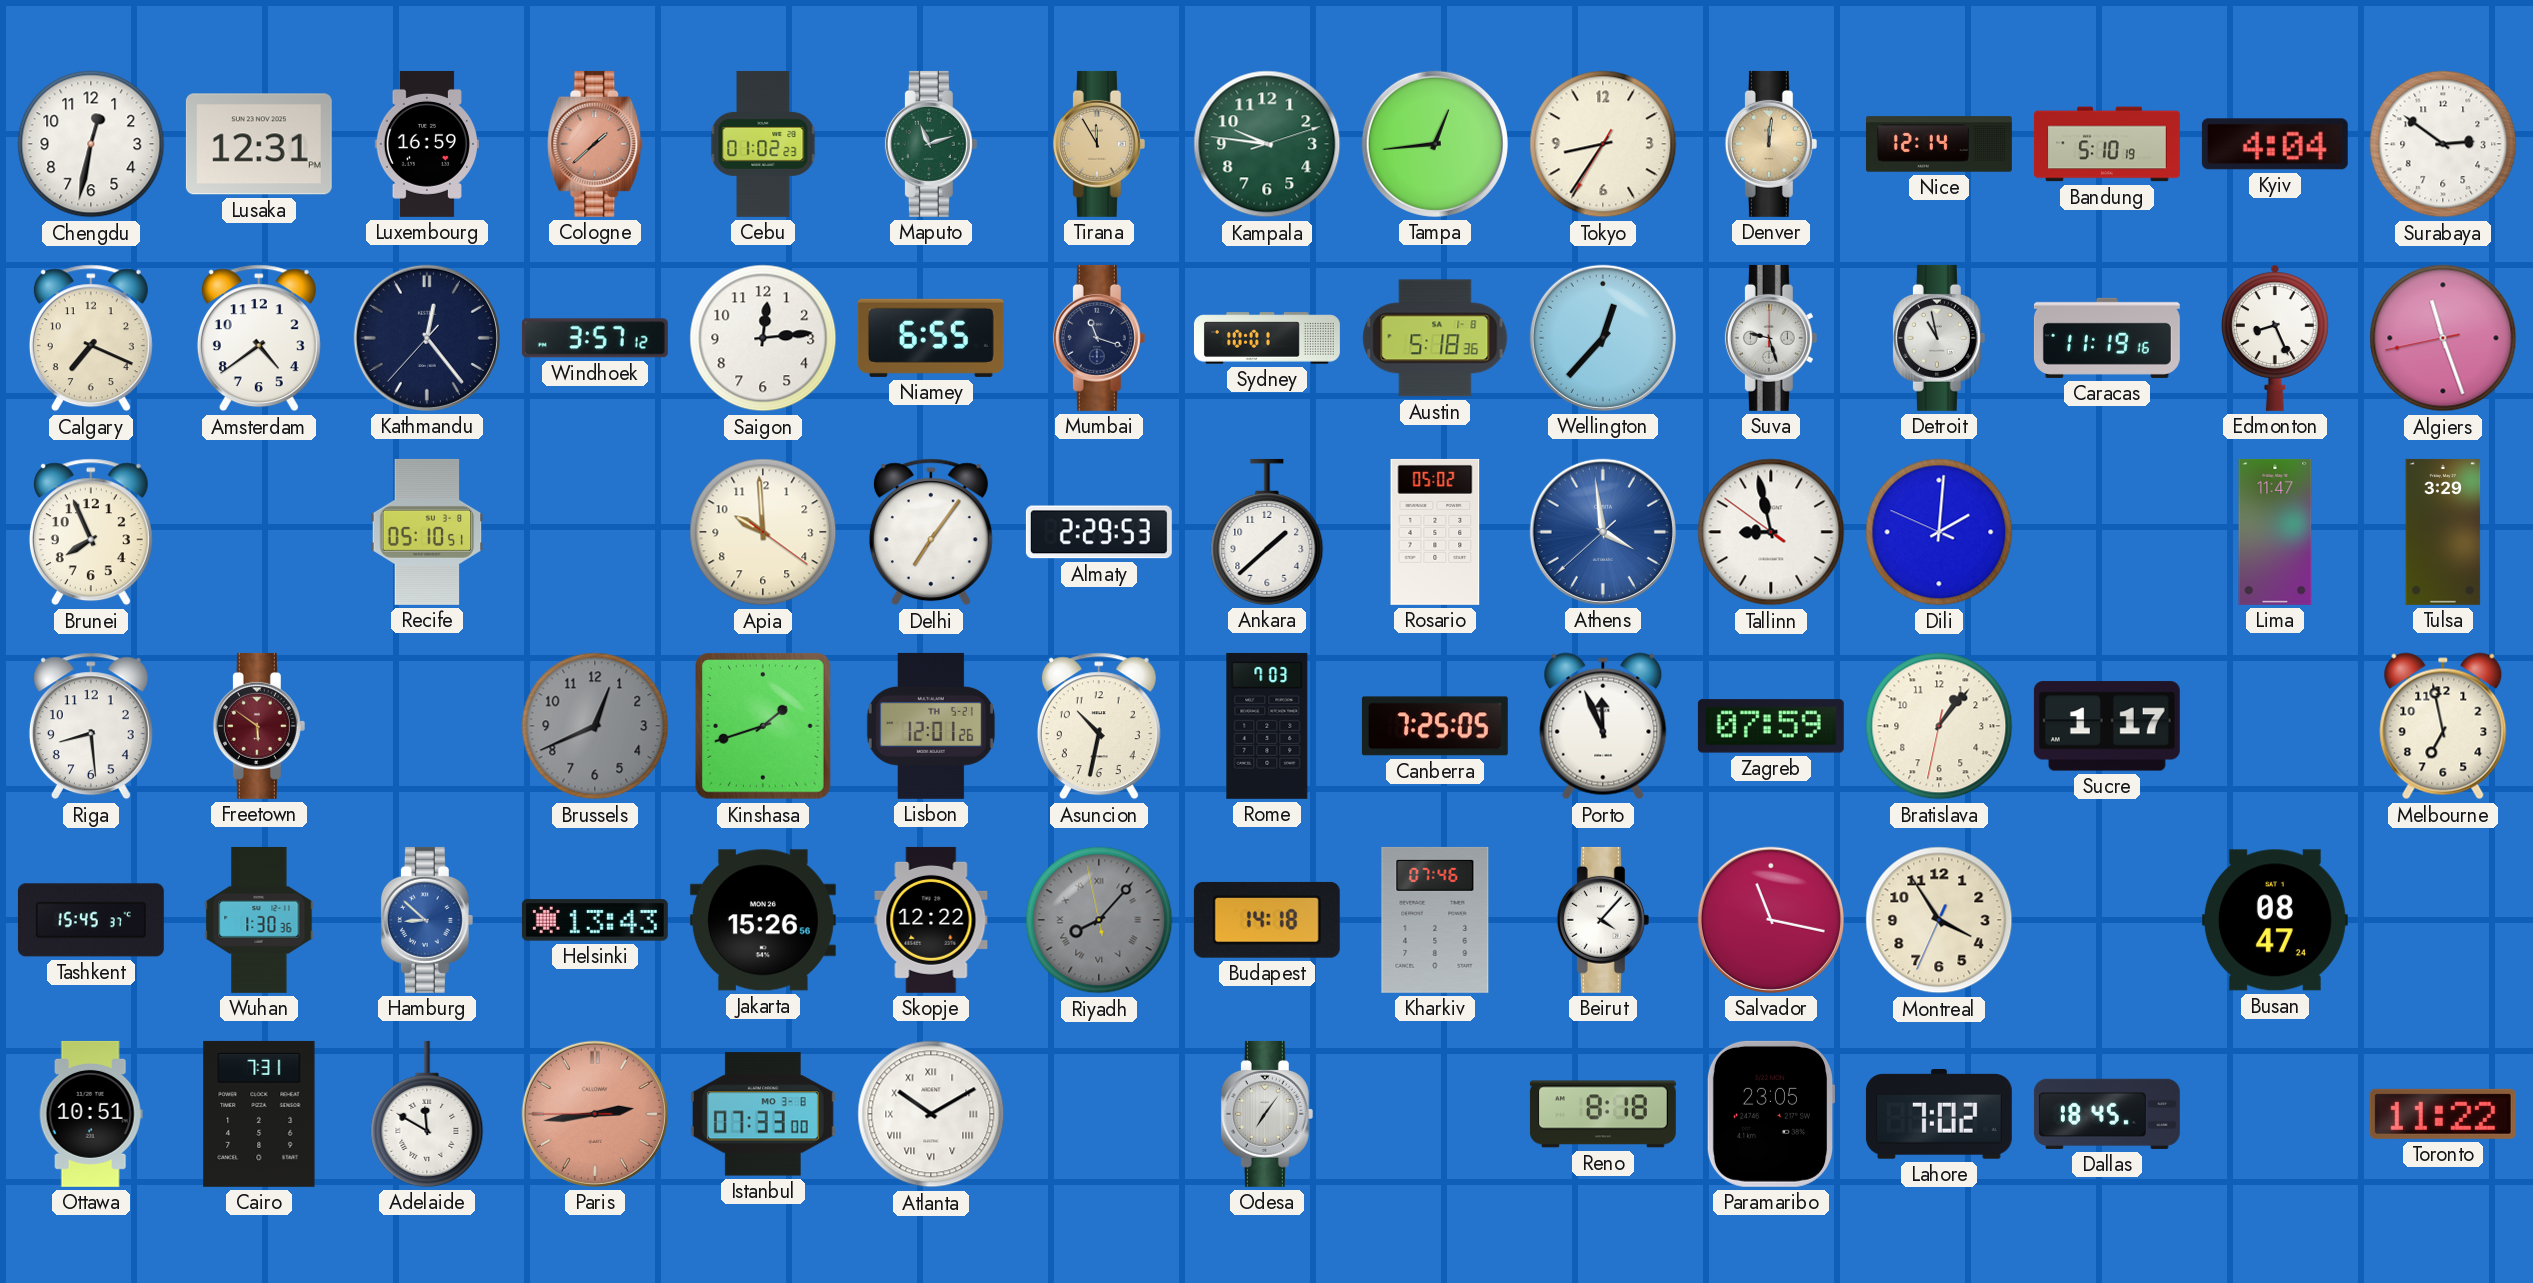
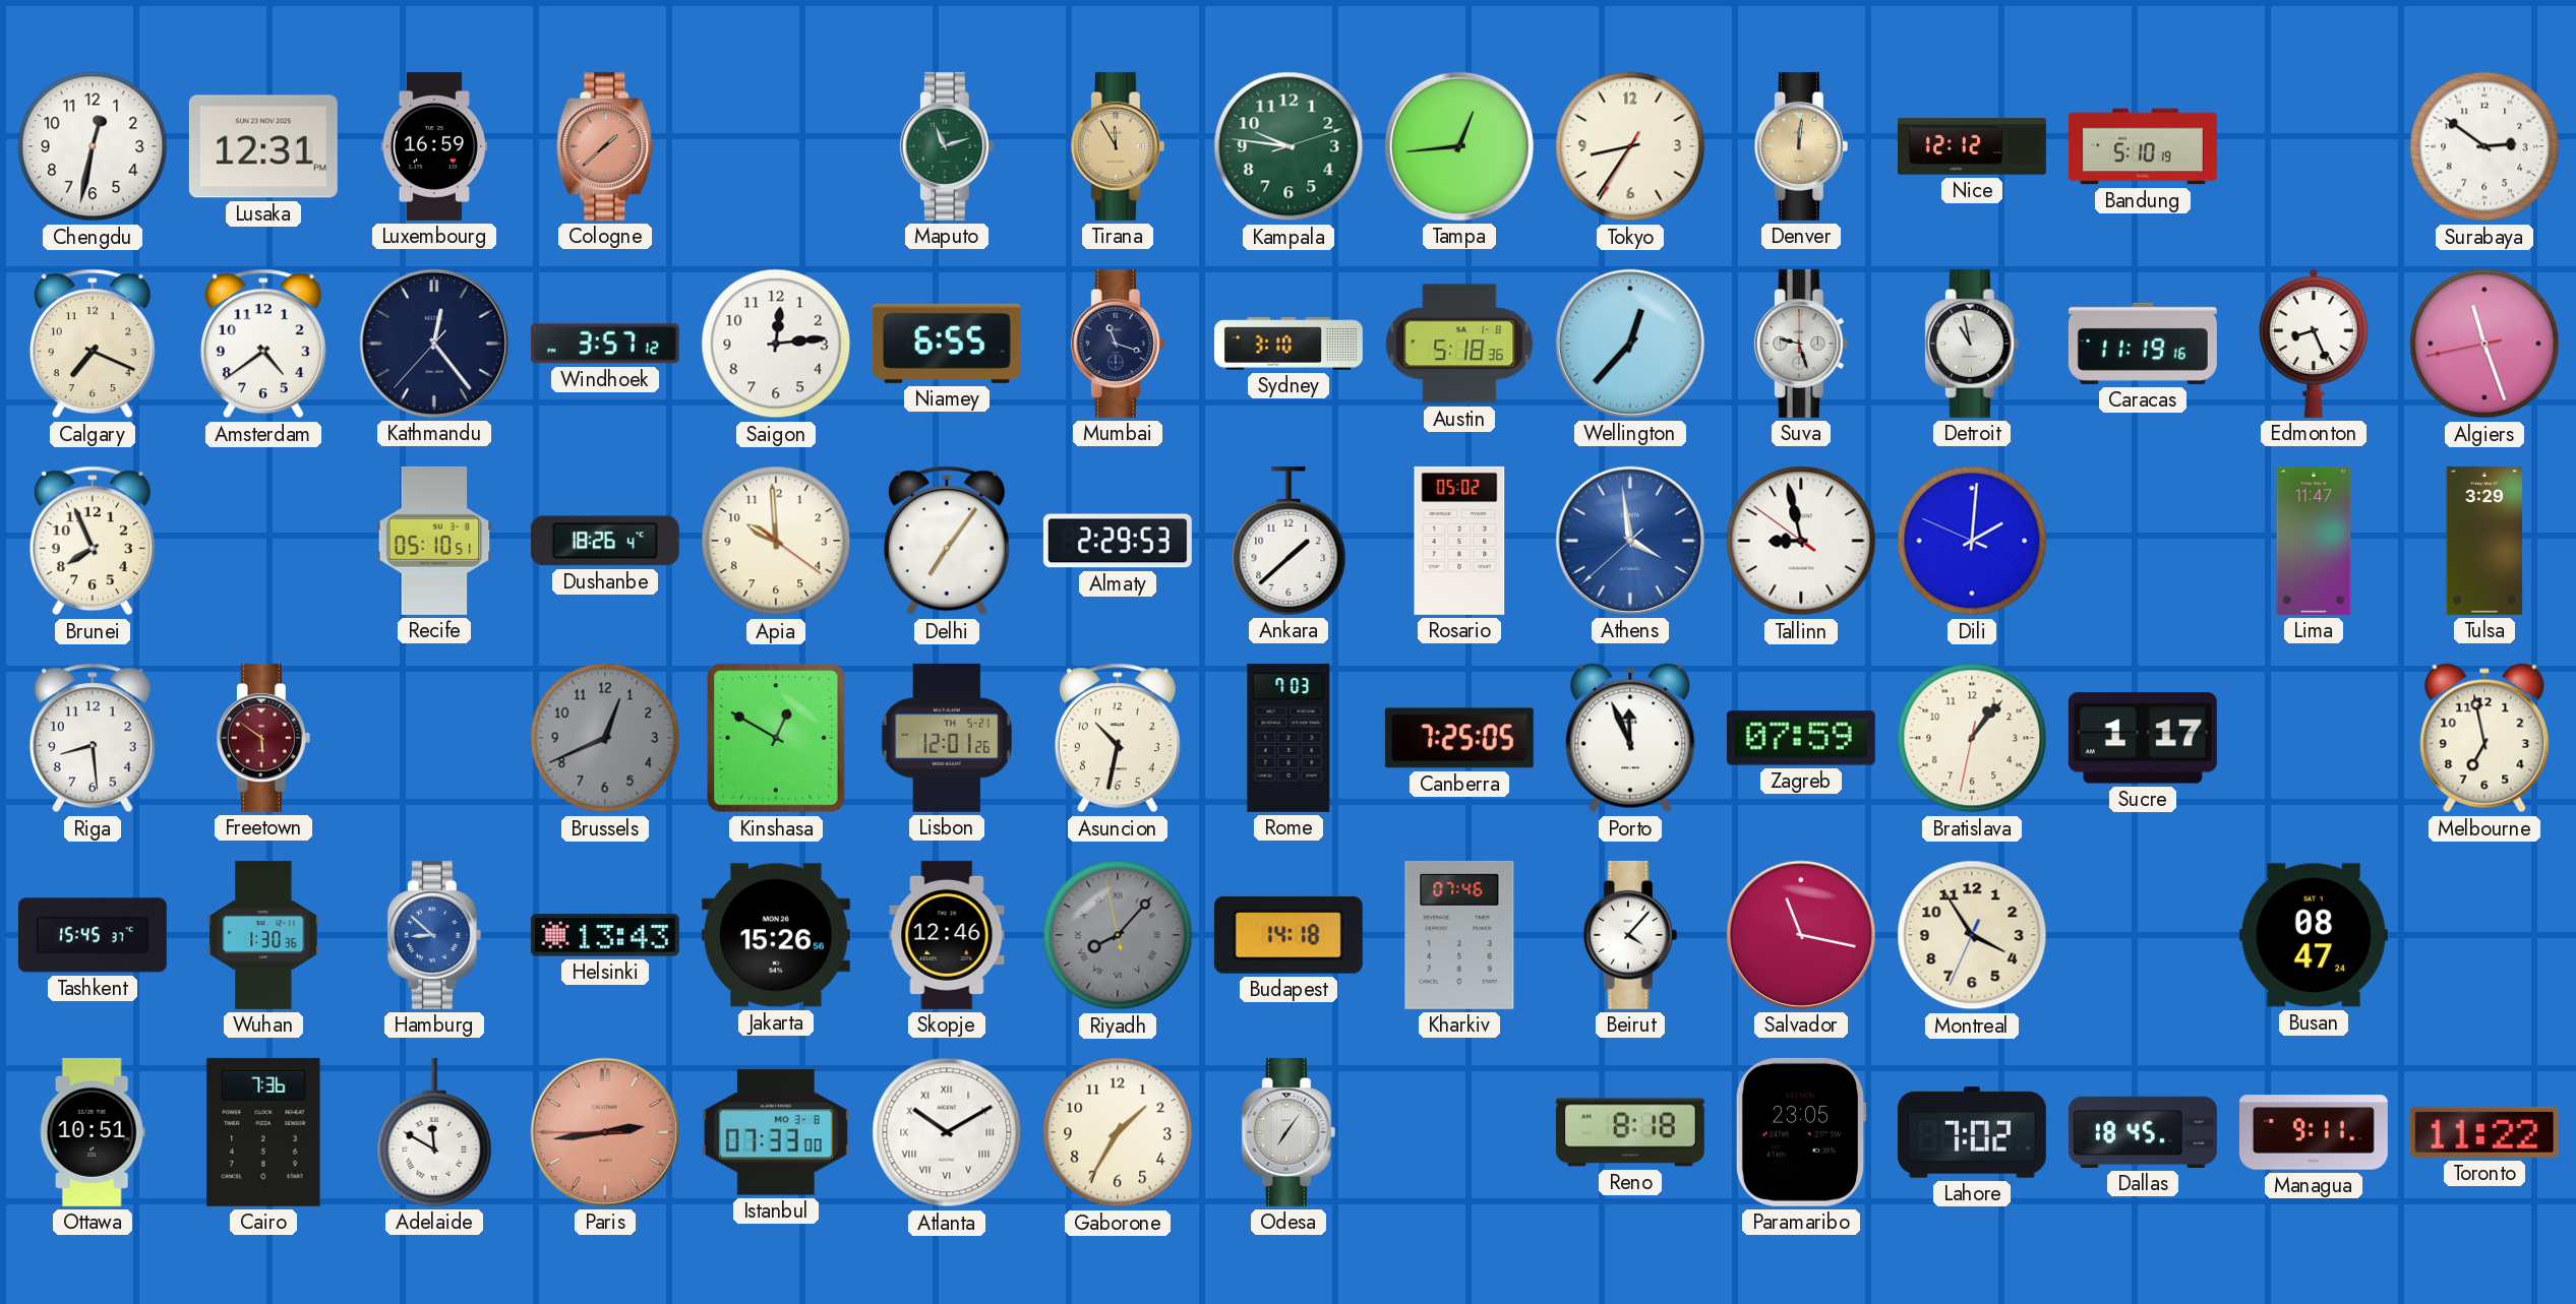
Cebu: 01:02 -> none
Nice: 12:14 -> 12:12
Kyiv: 4:04 -> none
Sydney: 10:01 -> 3:10
Dushanbe: none -> 18:26
Kinshasa: 1:42 -> 12:50
Skopje: 12:22 -> 12:46
Cairo: 7:31 -> 7:36
Gaborone: none -> 1:35
Managua: none -> 9:11
